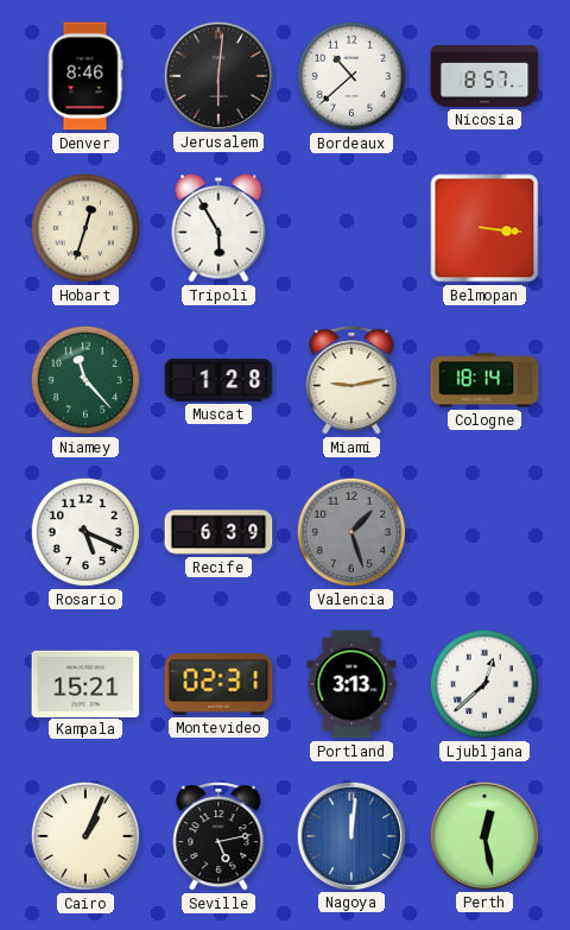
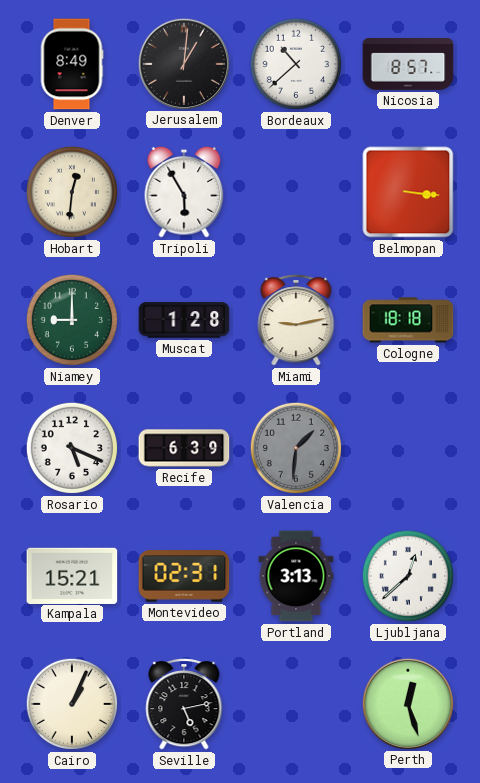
Denver: 8:46 -> 8:49
Jerusalem: 6:01 -> 1:01
Hobart: 12:33 -> 12:31
Niamey: 11:23 -> 9:00
Cologne: 18:14 -> 18:18
Valencia: 1:27 -> 1:31
Nagoya: 12:01 -> none
Perth: 12:28 -> 12:27
